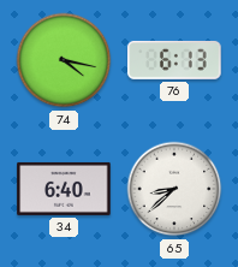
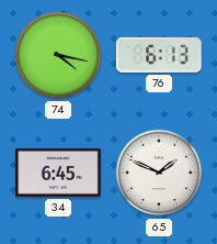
34: 6:40 -> 6:45
65: 8:38 -> 1:49
